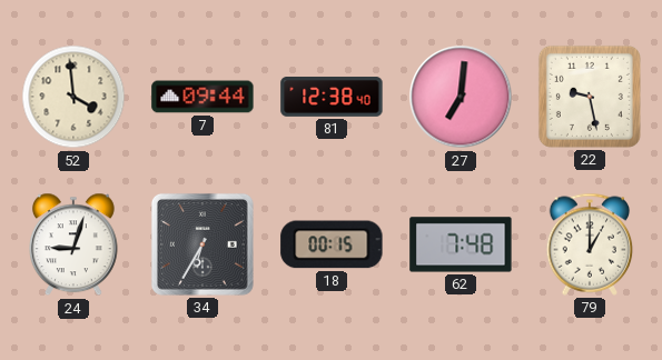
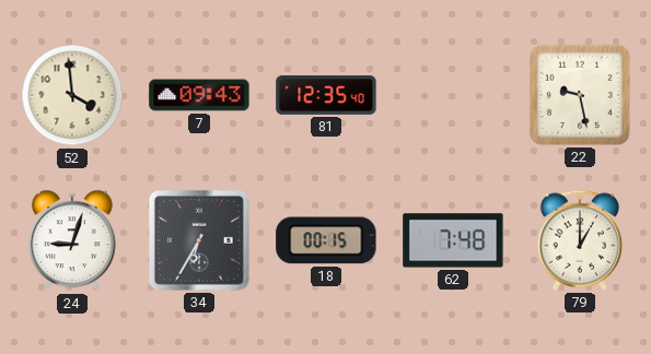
7: 09:44 -> 09:43
81: 12:38 -> 12:35
27: 7:01 -> none
